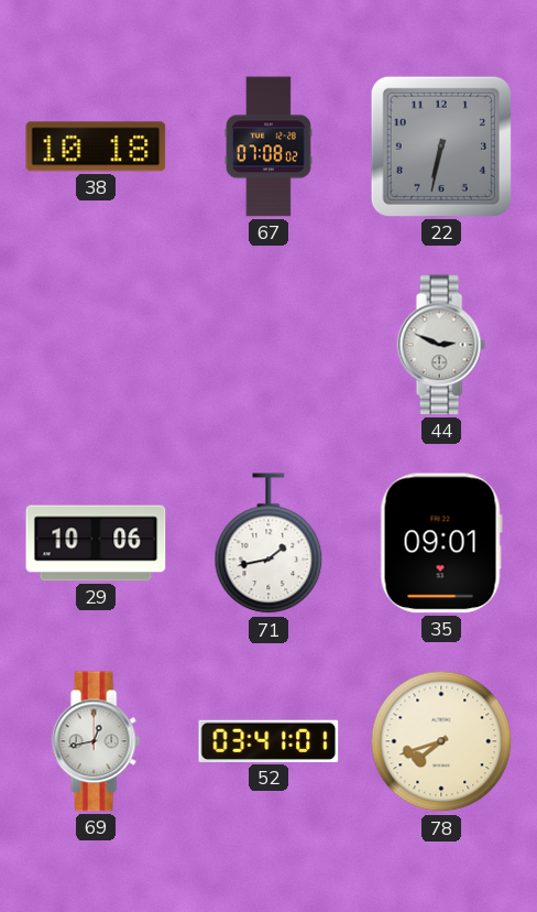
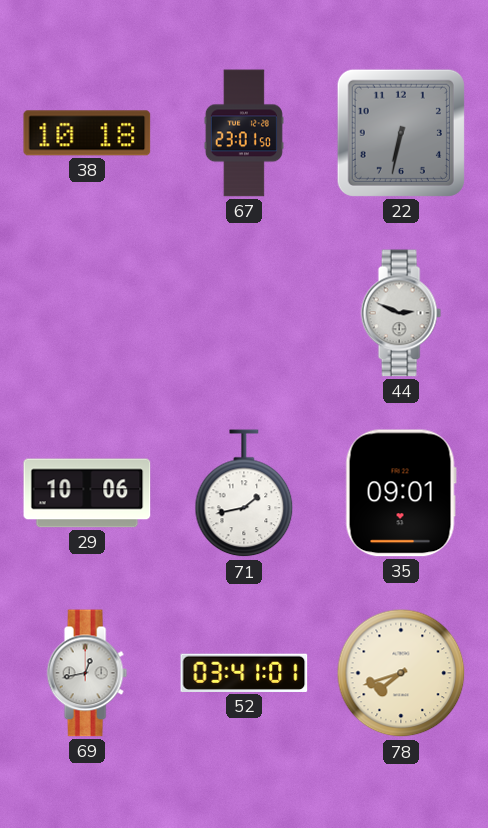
67: 07:08 -> 23:01
